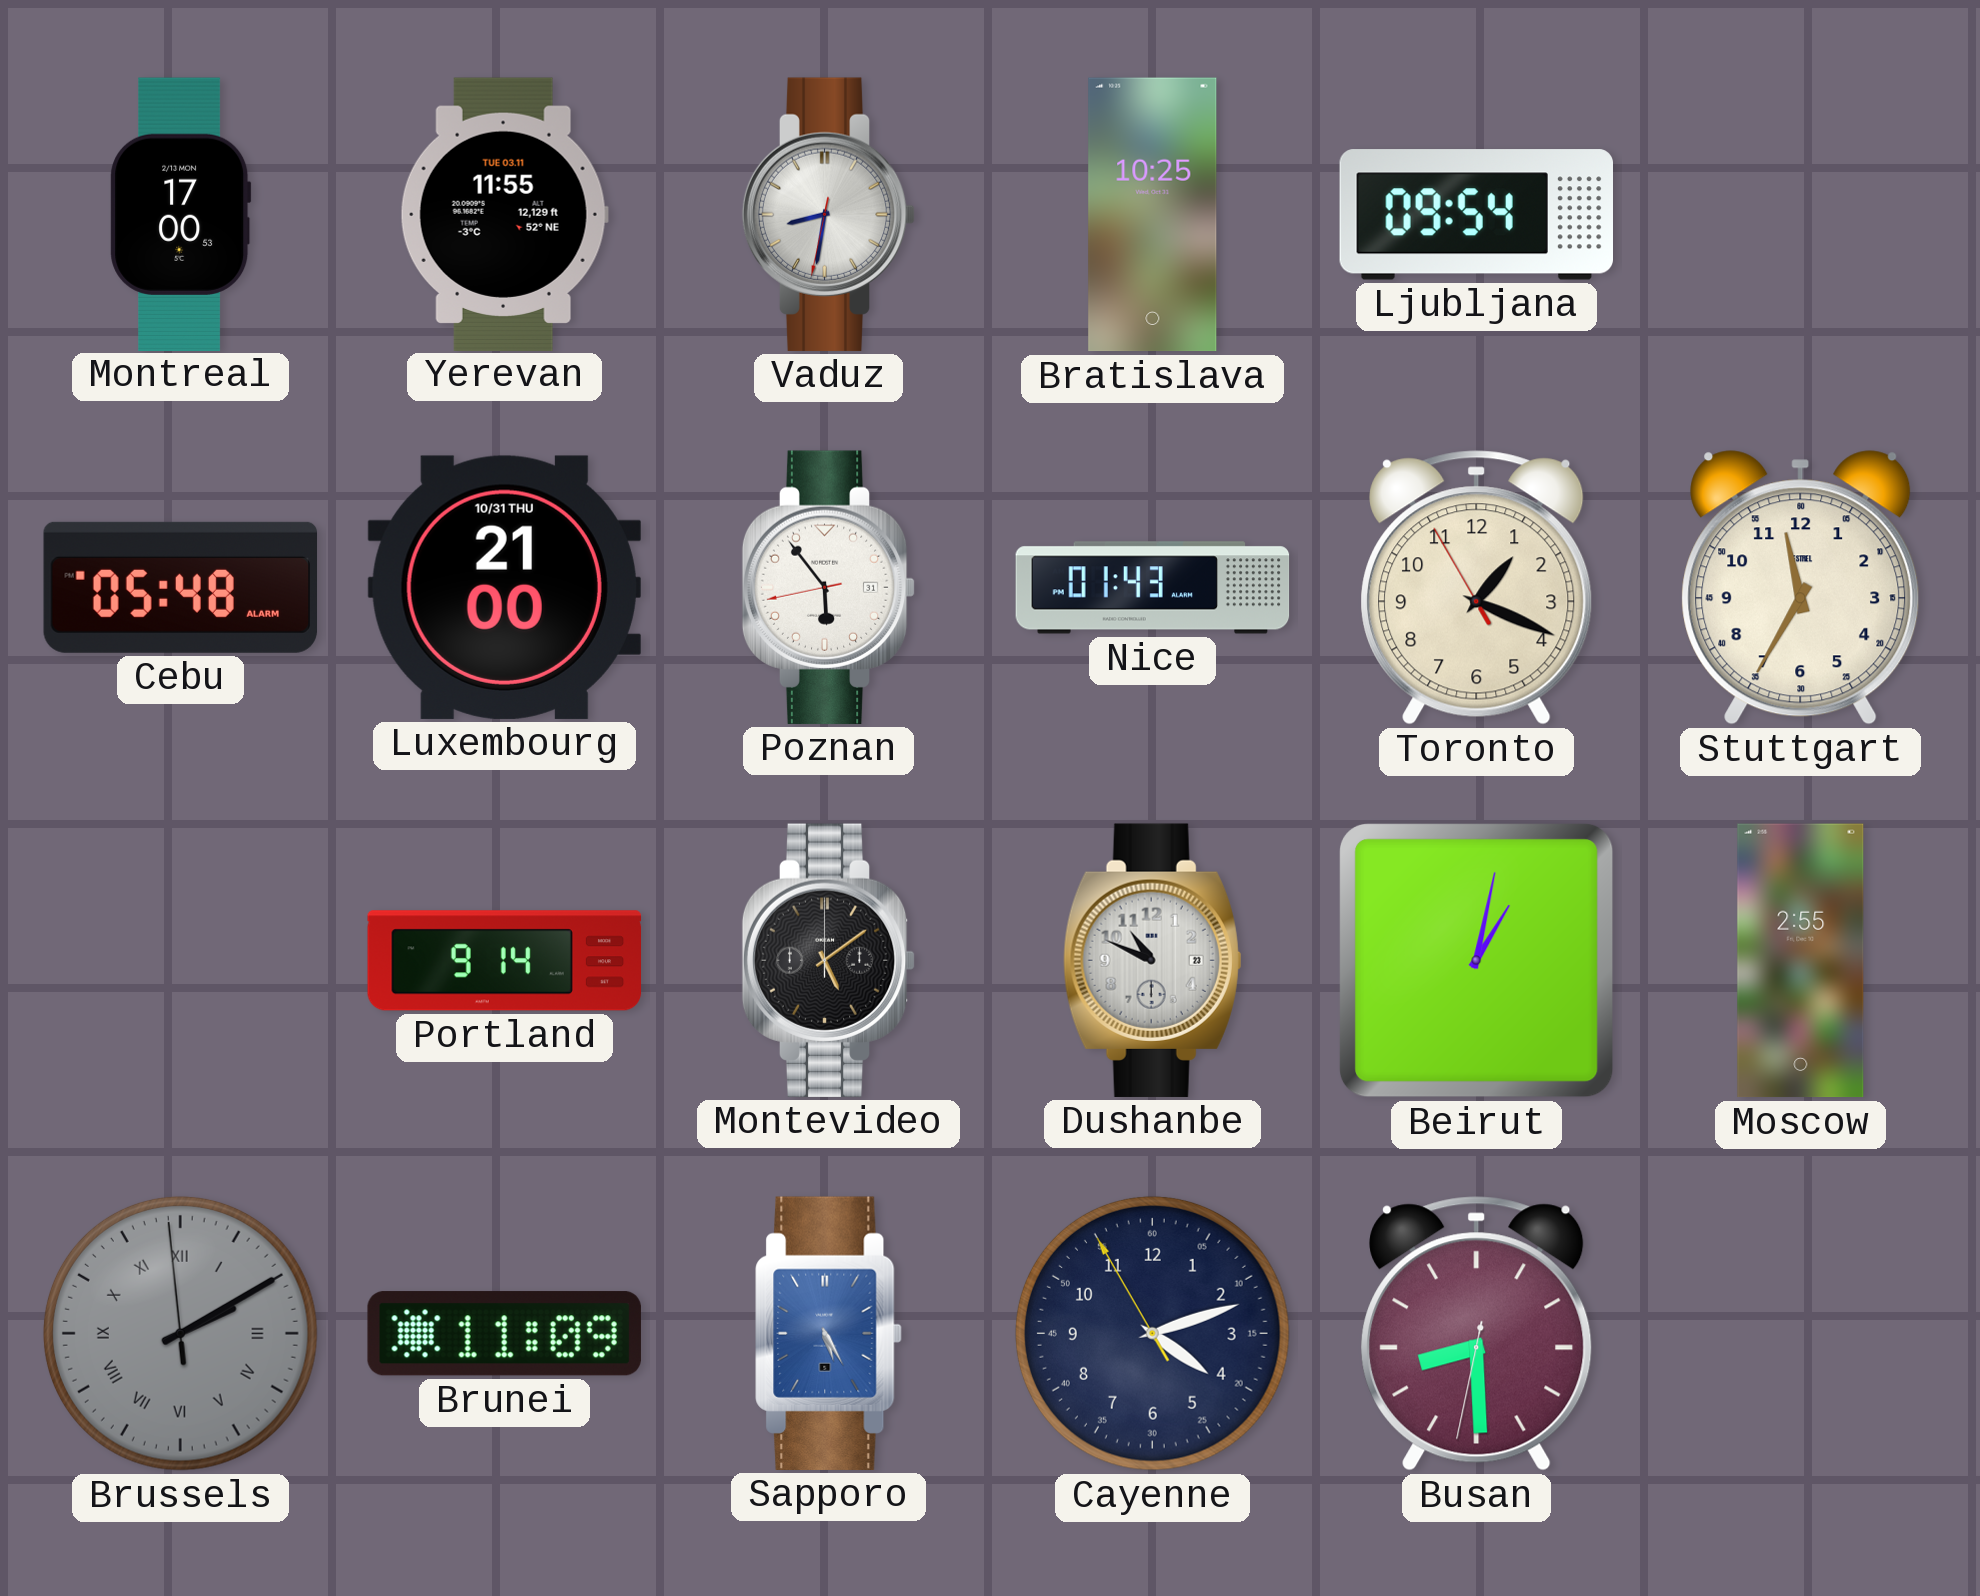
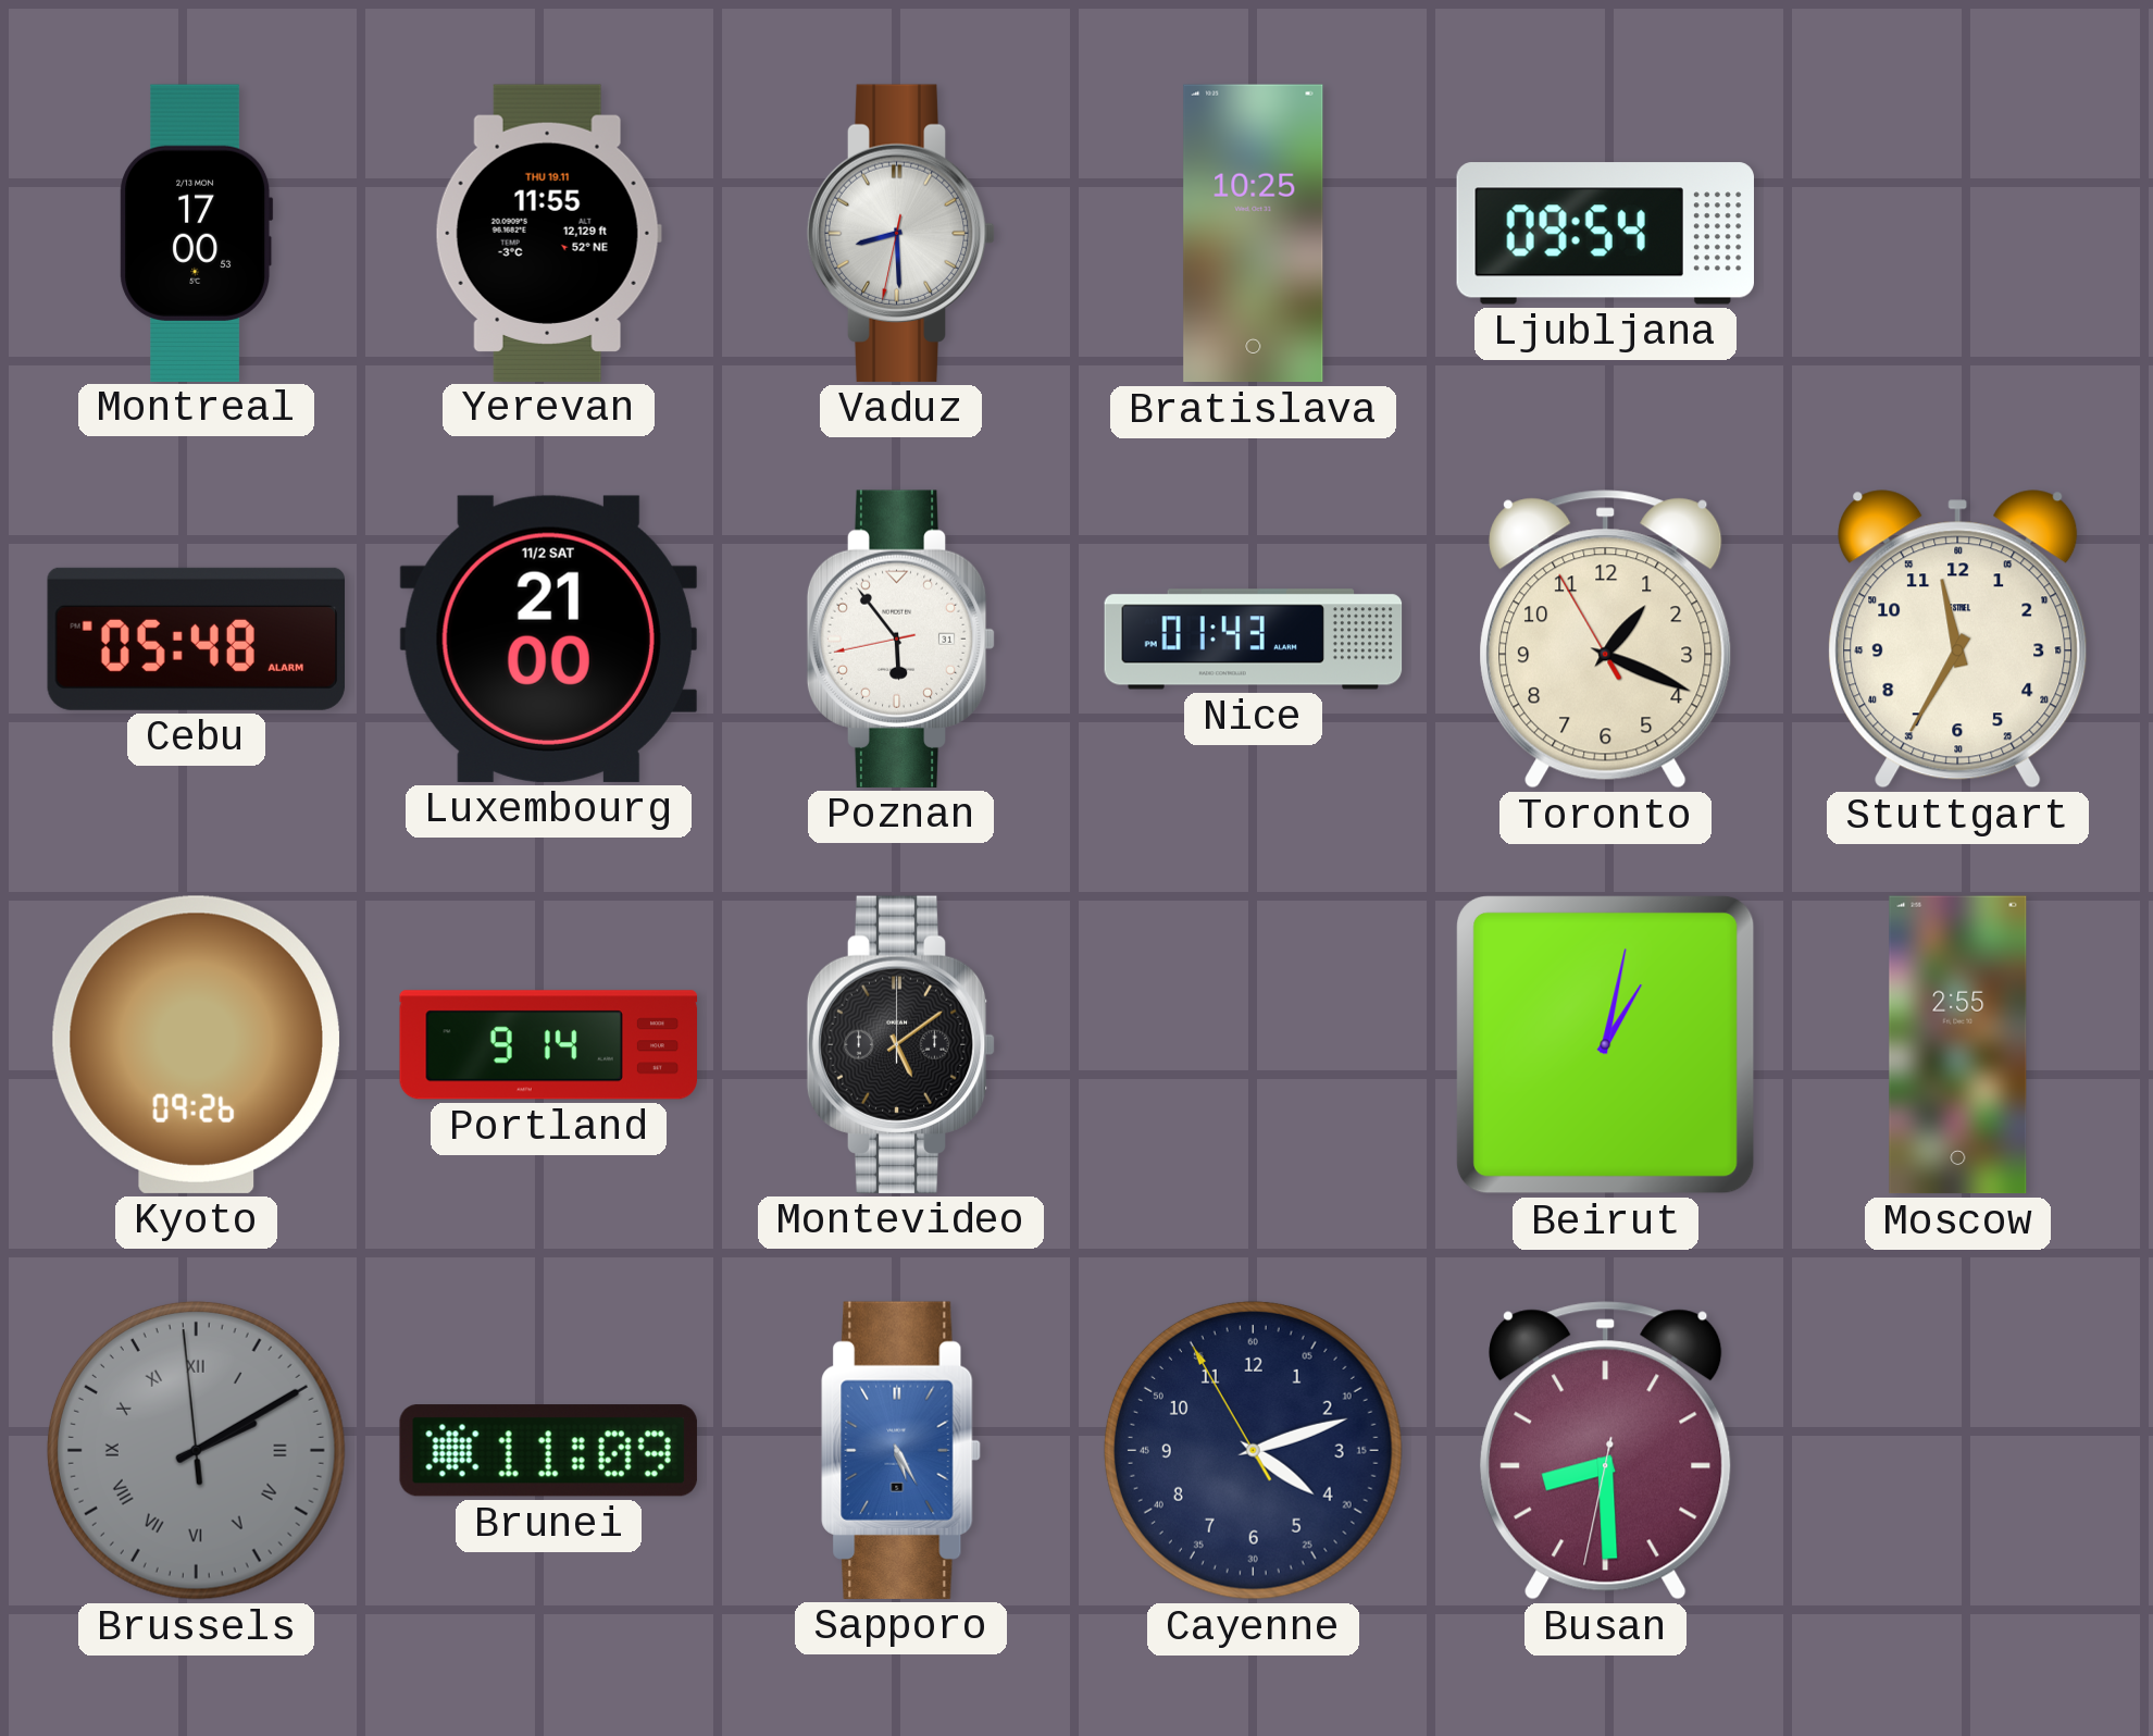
Yerevan date: TUE 03.11 -> THU 19.11
Vaduz: 8:31 -> 8:29
Luxembourg date: 10/31 THU -> 11/2 SAT
Kyoto: none -> 09:26
Dushanbe: 10:49 -> none
